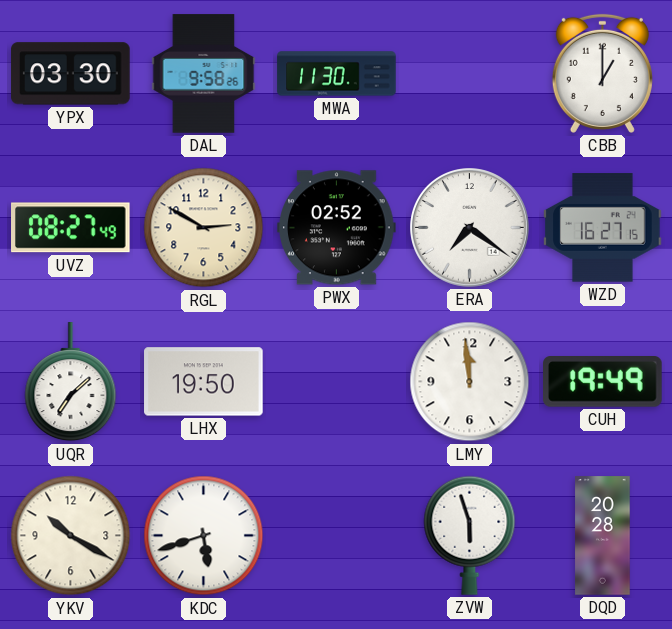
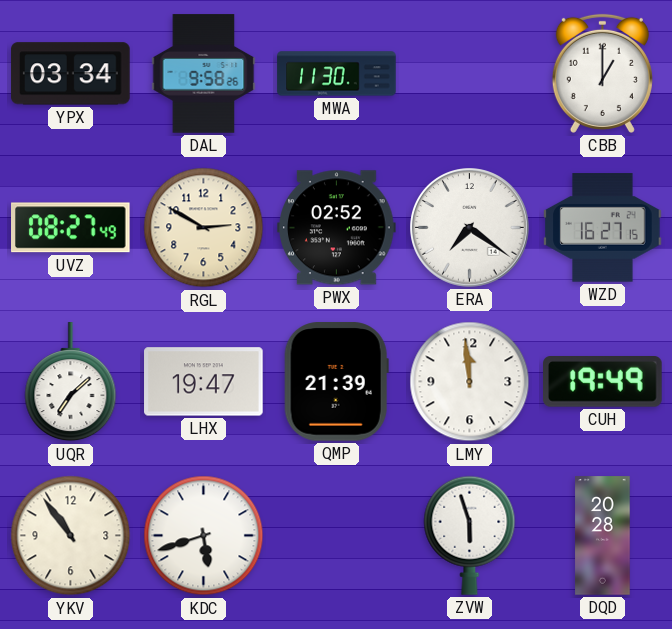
YPX: 03:30 -> 03:34
LHX: 19:50 -> 19:47
QMP: none -> 21:39
YKV: 10:20 -> 10:54
